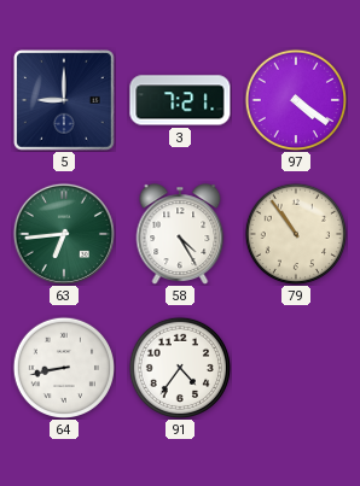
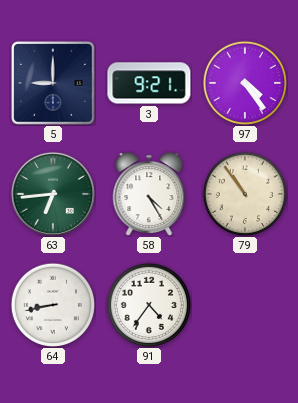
3: 7:21 -> 9:21
97: 4:21 -> 4:24
